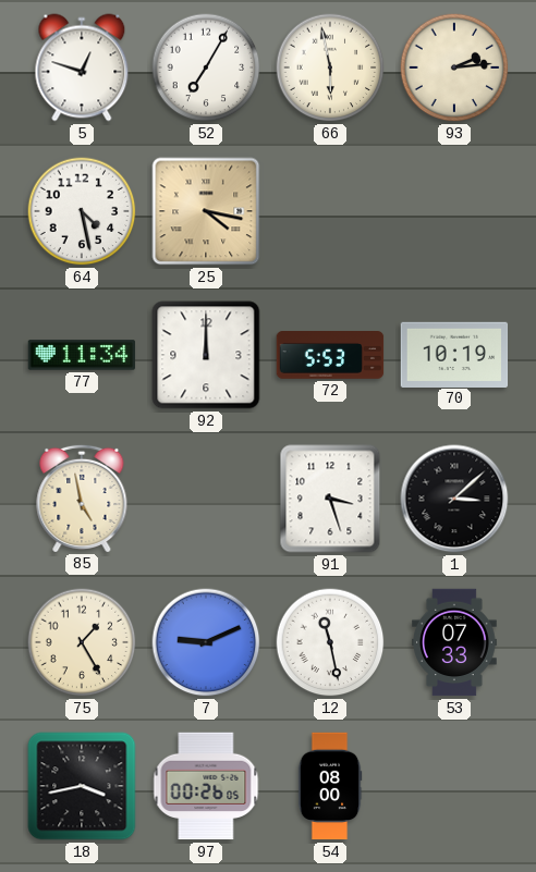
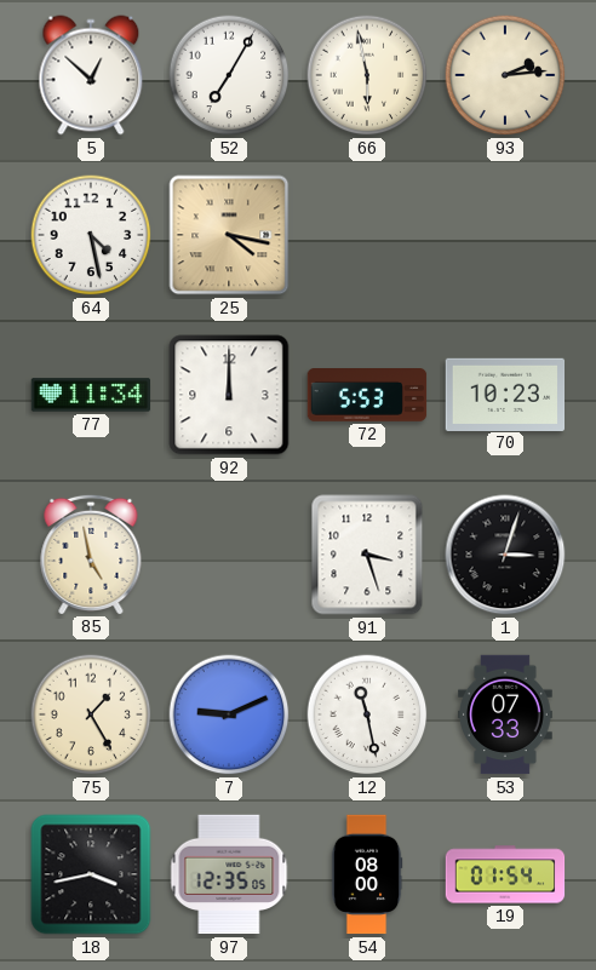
5: 12:48 -> 12:52
70: 10:19 -> 10:23
1: 3:08 -> 3:03
97: 00:26 -> 12:35
19: none -> 01:54
